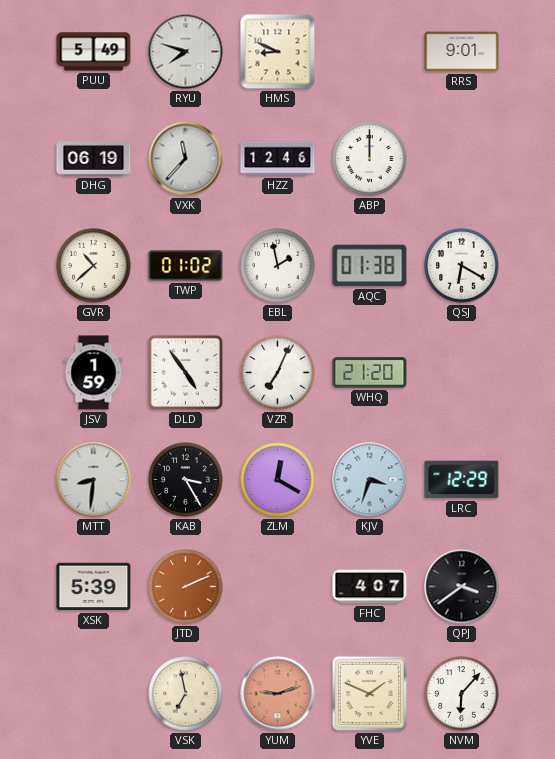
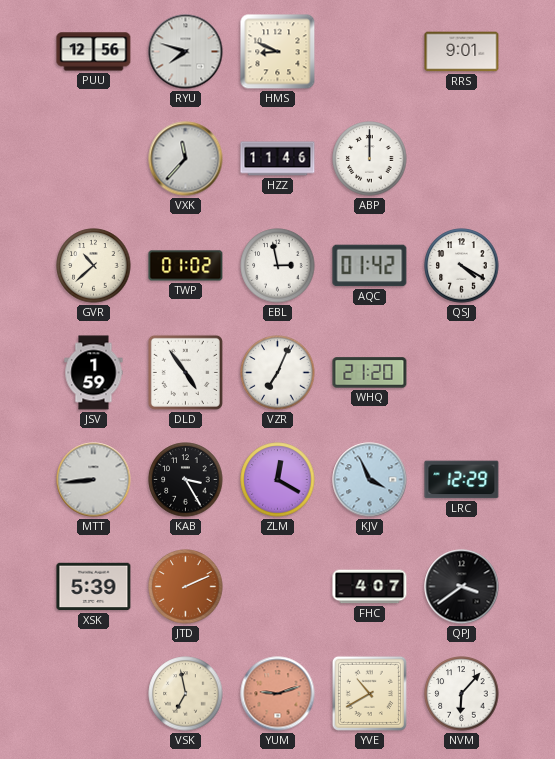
PUU: 5:49 -> 12:56
DHG: 06:19 -> none
HZZ: 12:46 -> 11:46
EBL: 1:58 -> 2:58
AQC: 01:38 -> 01:42
QSJ: 6:20 -> 4:20
MTT: 8:31 -> 8:44
KJV: 3:33 -> 3:56
YVE: 1:49 -> 10:40
